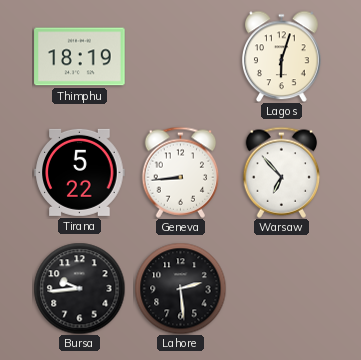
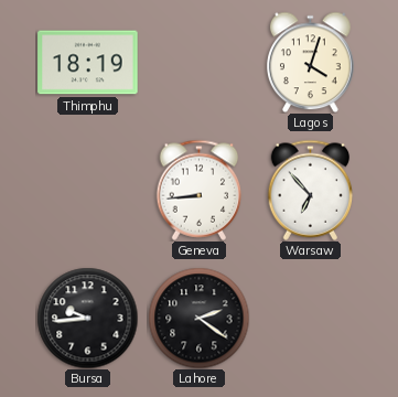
Lagos: 6:03 -> 4:03
Tirana: 5:22 -> none
Lahore: 2:29 -> 2:21
